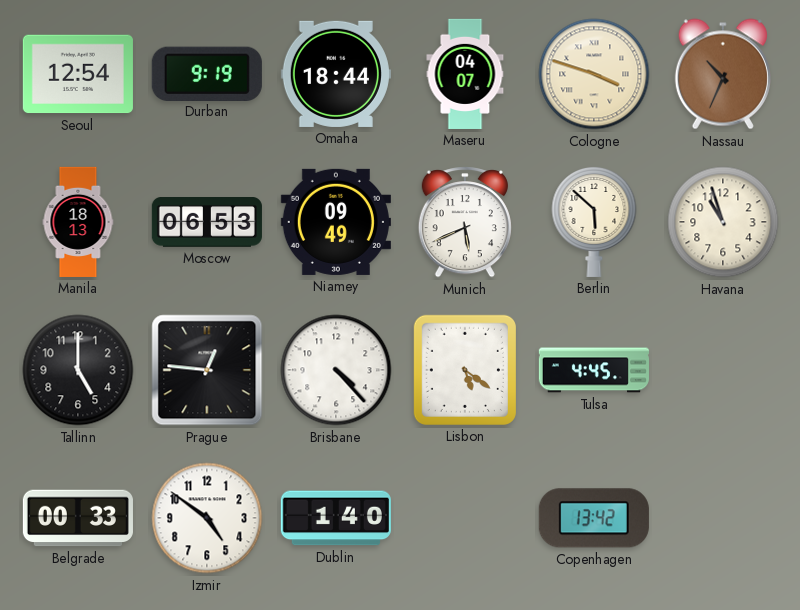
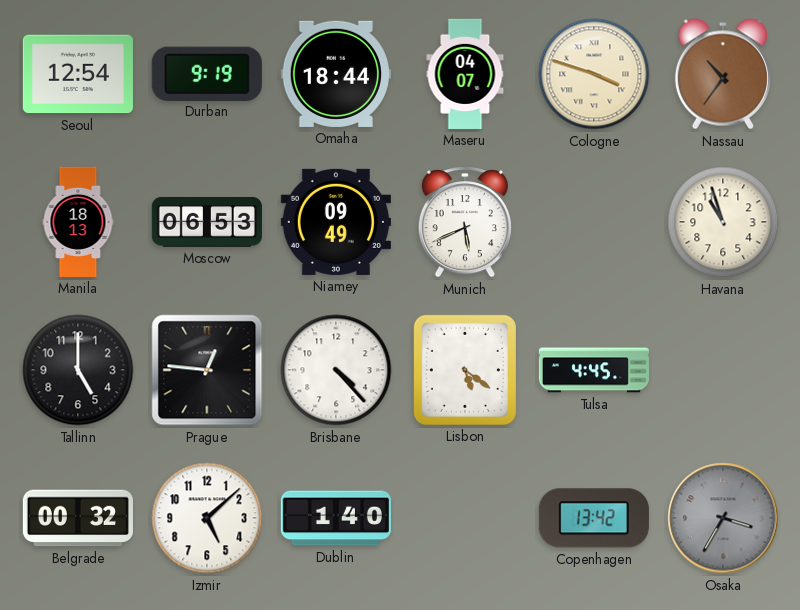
Nassau: 10:34 -> 10:36
Berlin: 5:52 -> none
Belgrade: 00:33 -> 00:32
Izmir: 4:51 -> 5:08
Osaka: none -> 3:35
